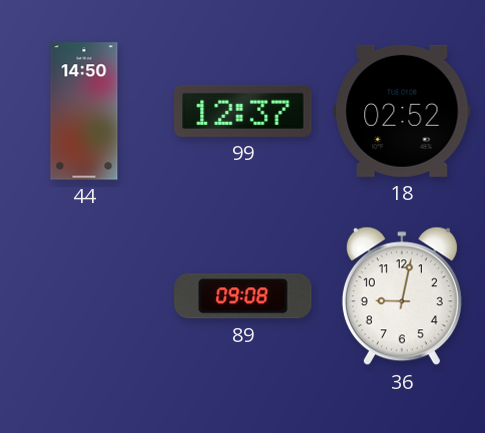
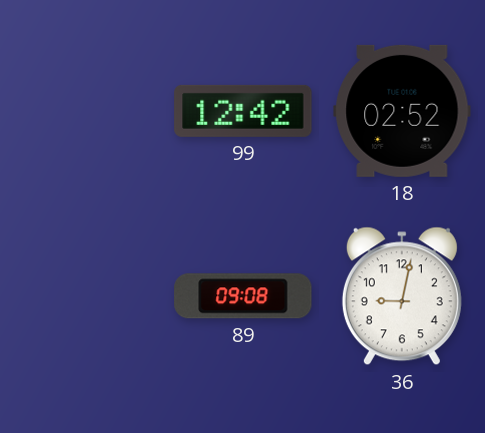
44: 14:50 -> none
99: 12:37 -> 12:42
